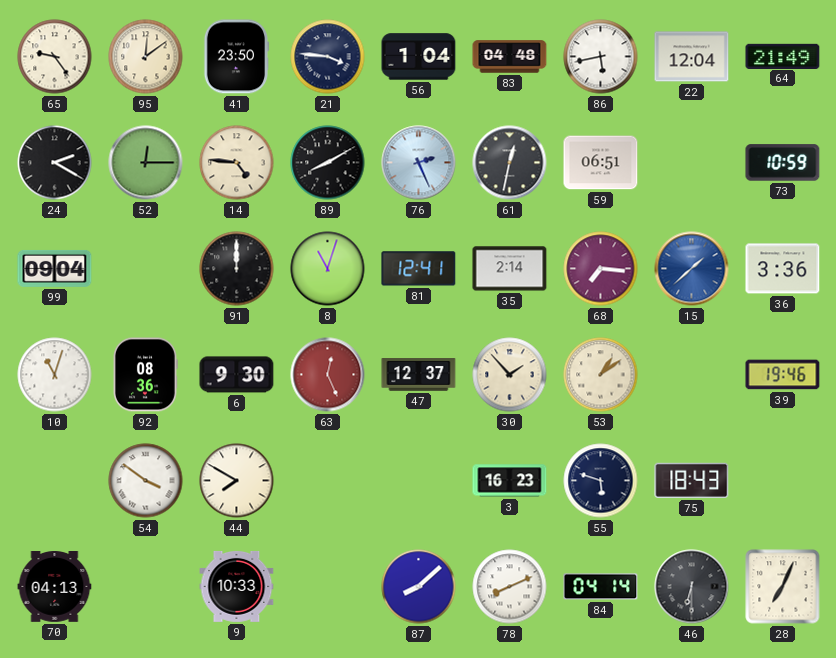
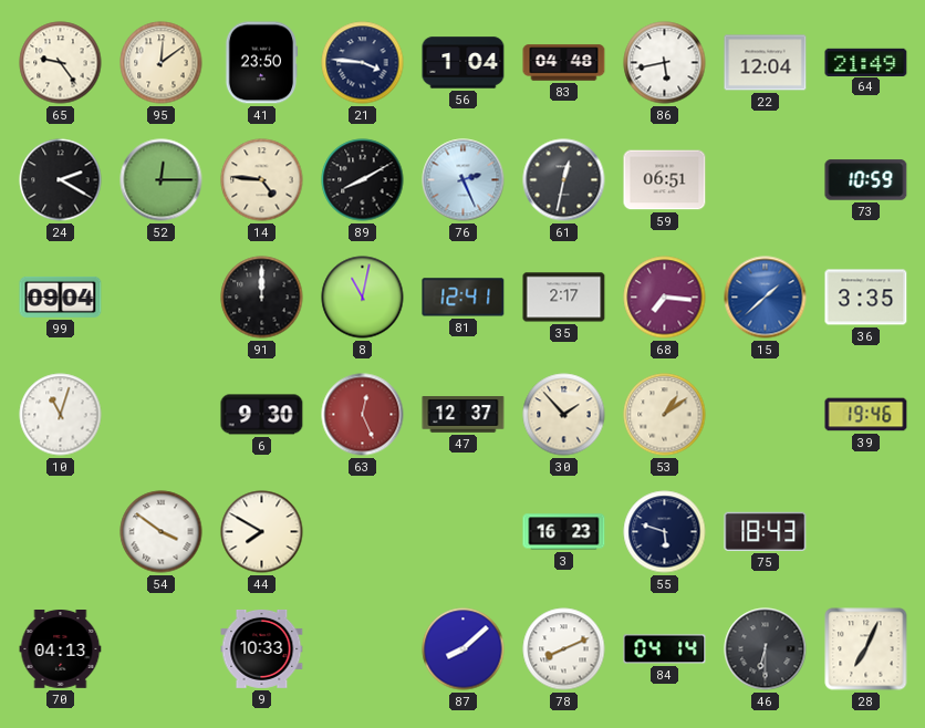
8: 11:03 -> 11:02
35: 2:14 -> 2:17
36: 3:36 -> 3:35
92: 08:36 -> none
